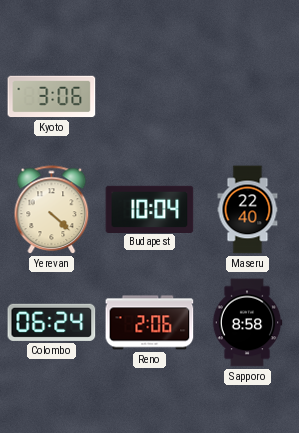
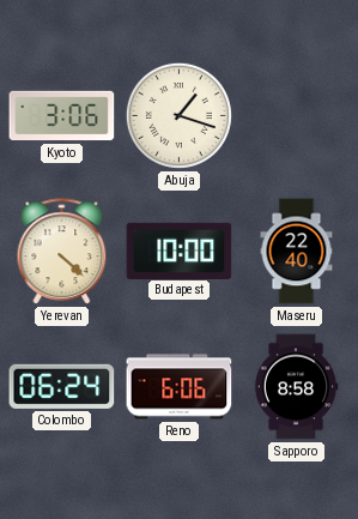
Abuja: none -> 1:18
Budapest: 10:04 -> 10:00
Reno: 2:06 -> 6:06
